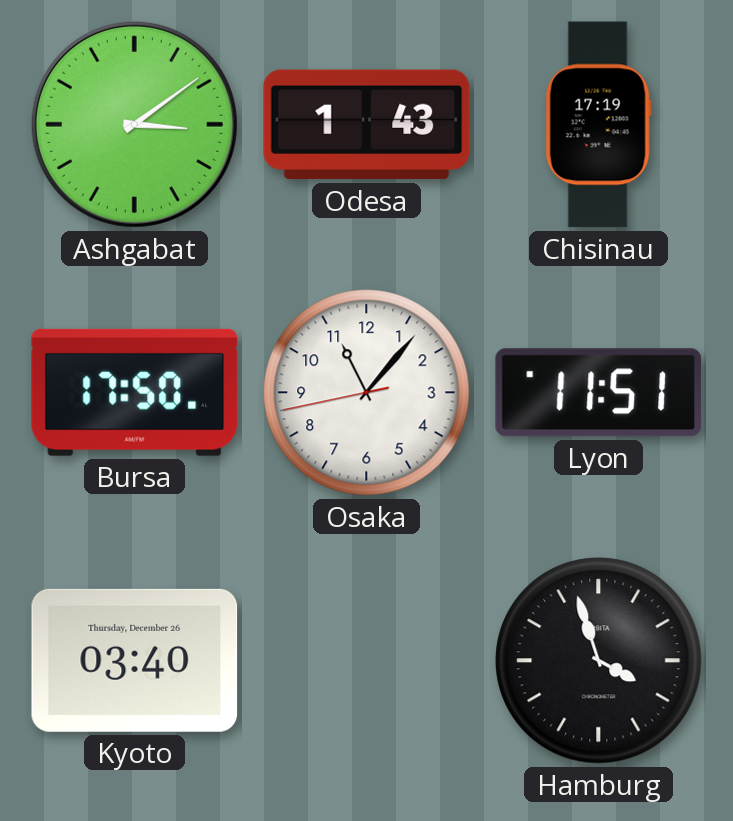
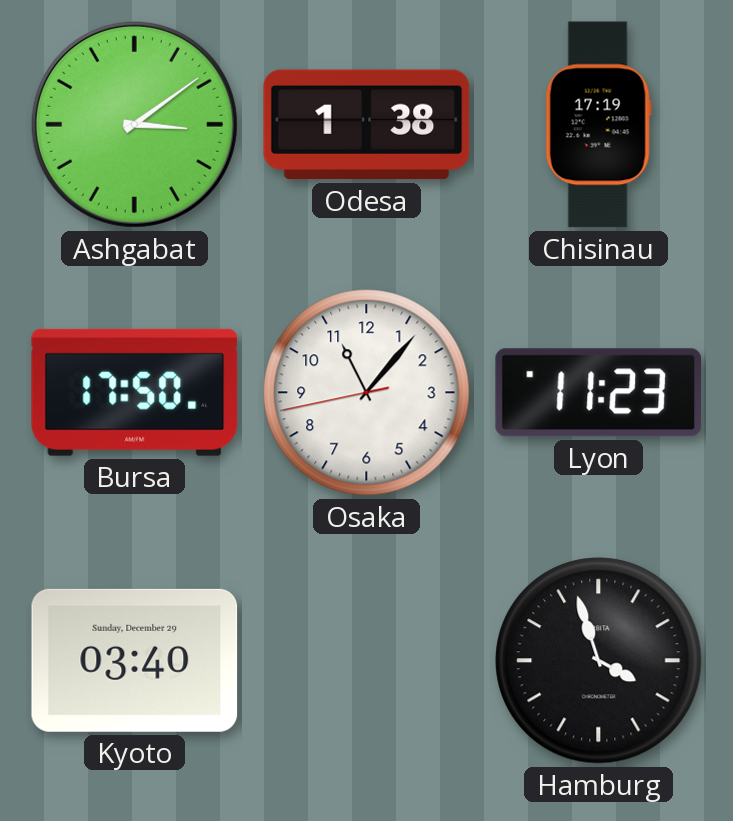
Odesa: 1:43 -> 1:38
Lyon: 11:51 -> 11:23
Kyoto date: Thursday, December 26 -> Sunday, December 29
